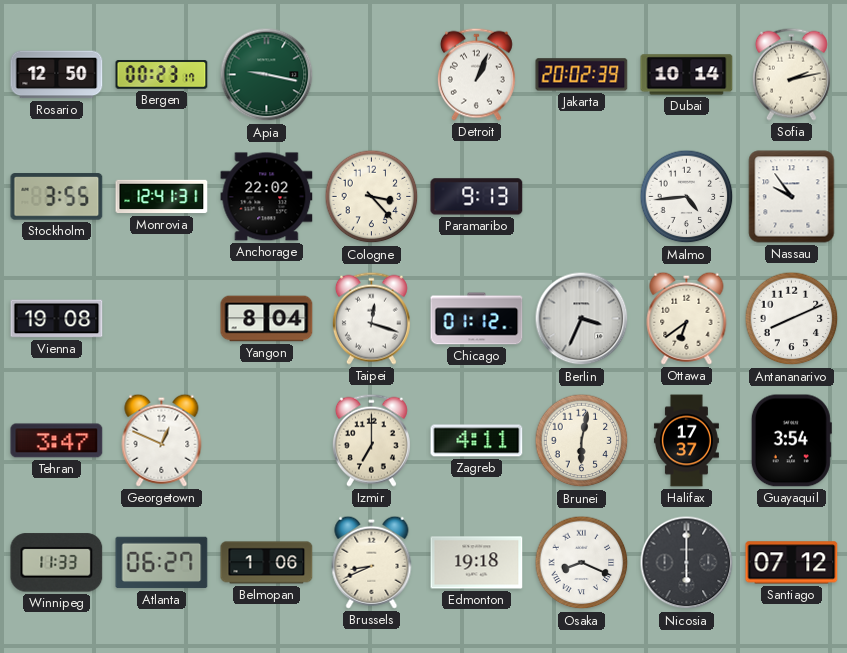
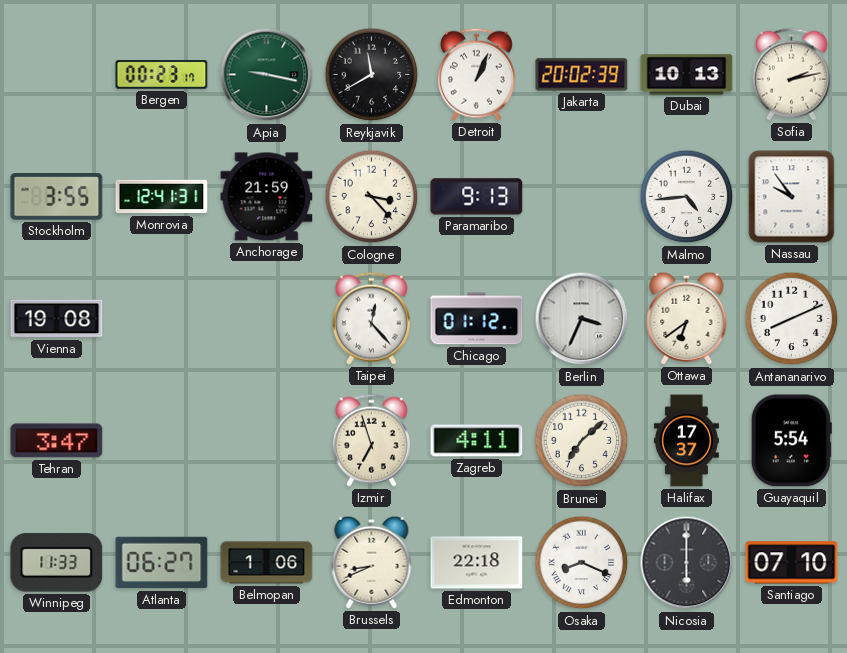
Rosario: 12:50 -> none
Reykjavik: none -> 11:40
Dubai: 10:14 -> 10:13
Anchorage: 22:02 -> 21:59
Yangon: 8:04 -> none
Taipei: 12:18 -> 12:23
Georgetown: 12:49 -> none
Izmir: 7:00 -> 6:57
Brunei: 6:02 -> 7:08
Guayaquil: 3:54 -> 5:54
Edmonton: 19:18 -> 22:18
Santiago: 07:12 -> 07:10
